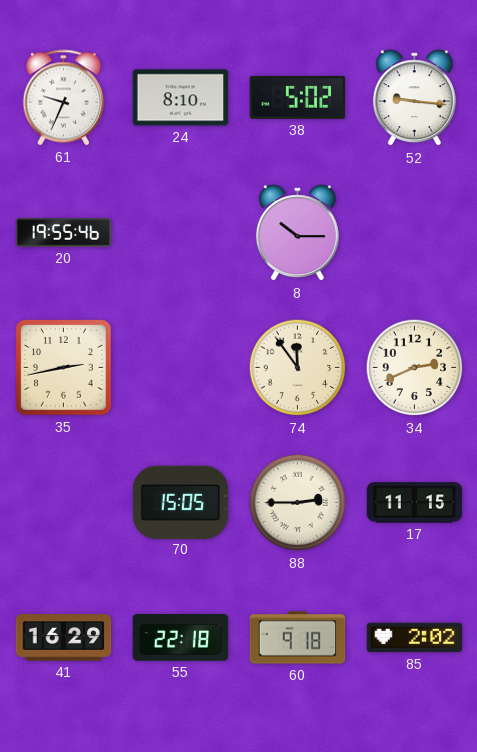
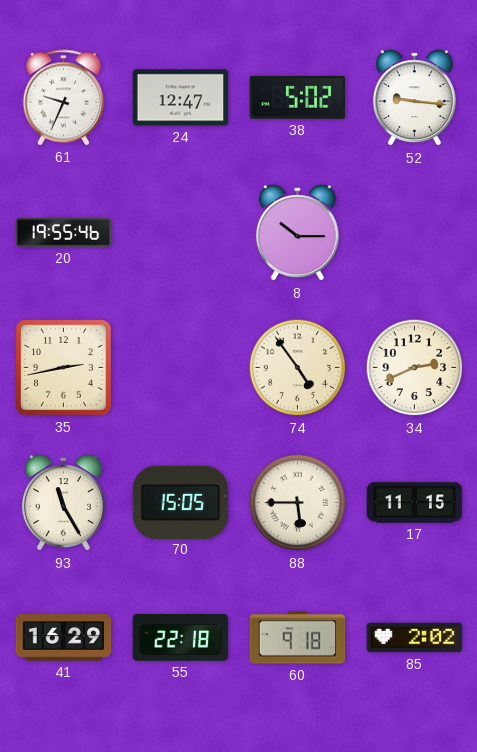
24: 8:10 -> 12:47
74: 11:54 -> 4:54
93: none -> 11:25
88: 2:45 -> 5:45
